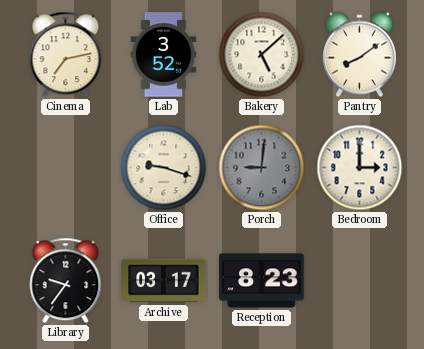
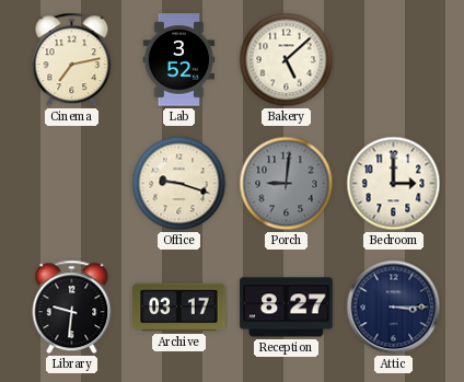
Pantry: 8:09 -> none
Library: 9:36 -> 9:31
Reception: 8:23 -> 8:27
Attic: none -> 3:15
